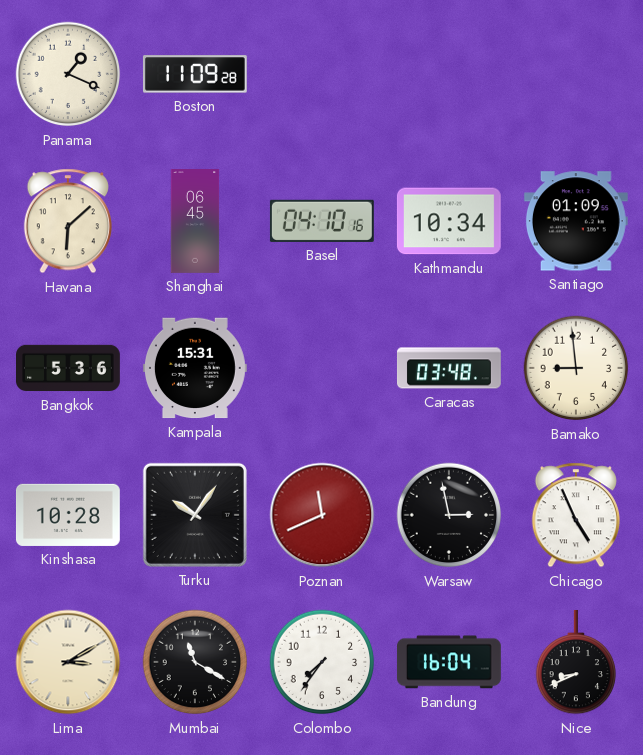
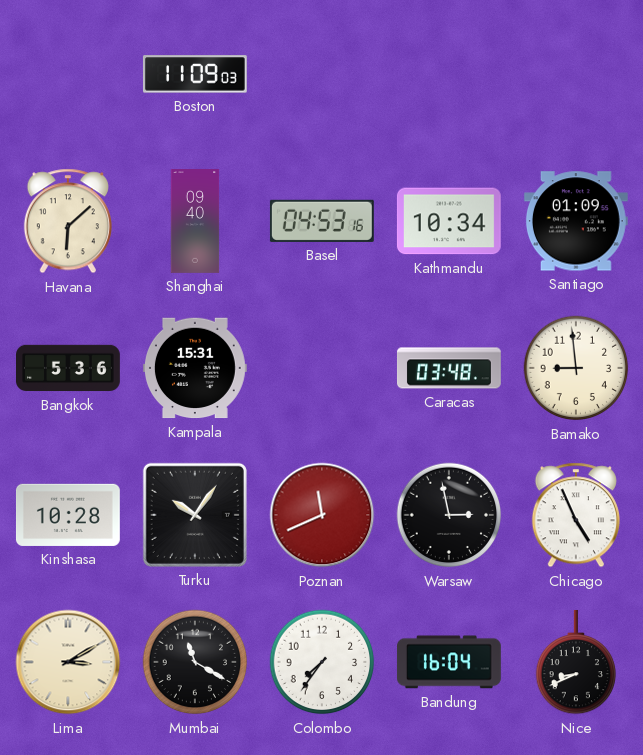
Panama: 1:19 -> none
Boston: 11:09:28 -> 11:09:03
Shanghai: 06:45 -> 09:40
Basel: 04:10 -> 04:53
